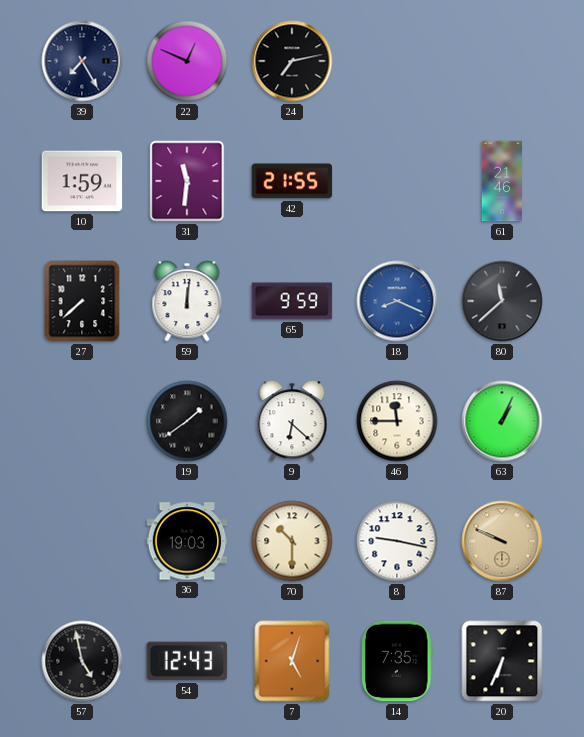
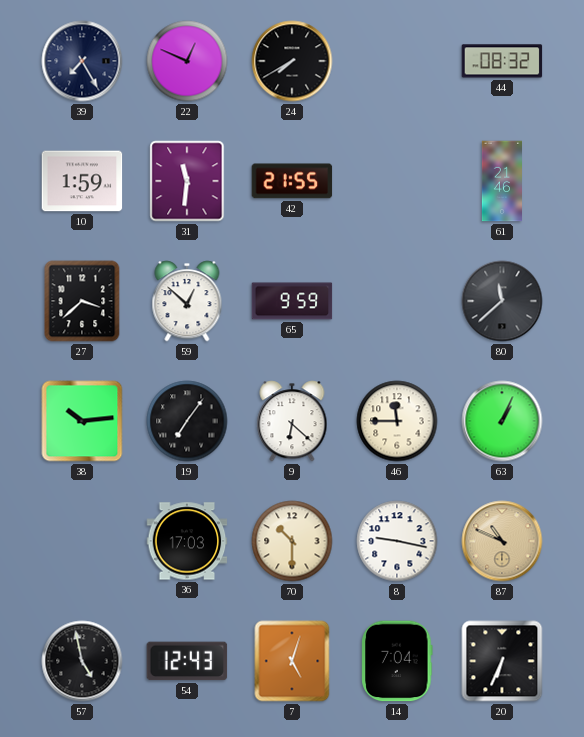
24: 7:13 -> 7:40
44: none -> 08:32
27: 7:38 -> 3:38
59: 12:01 -> 12:52
18: 8:19 -> none
38: none -> 10:14
19: 1:39 -> 7:06
36: 19:03 -> 17:03
87: 9:49 -> 10:49
14: 7:35 -> 7:04
